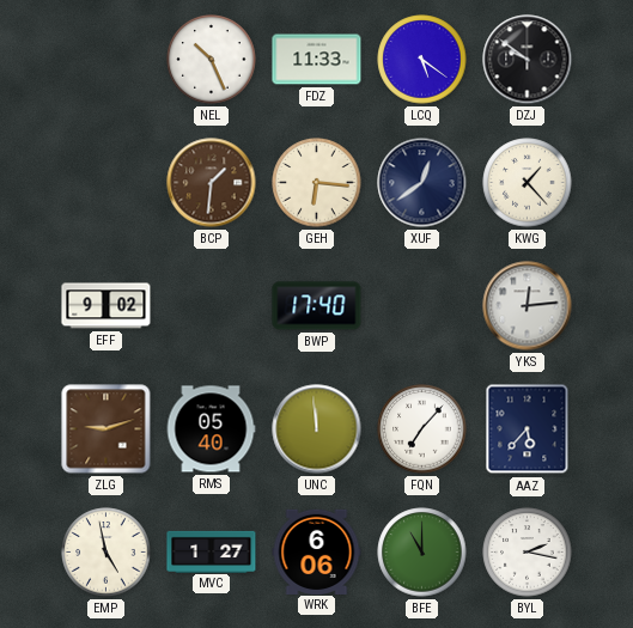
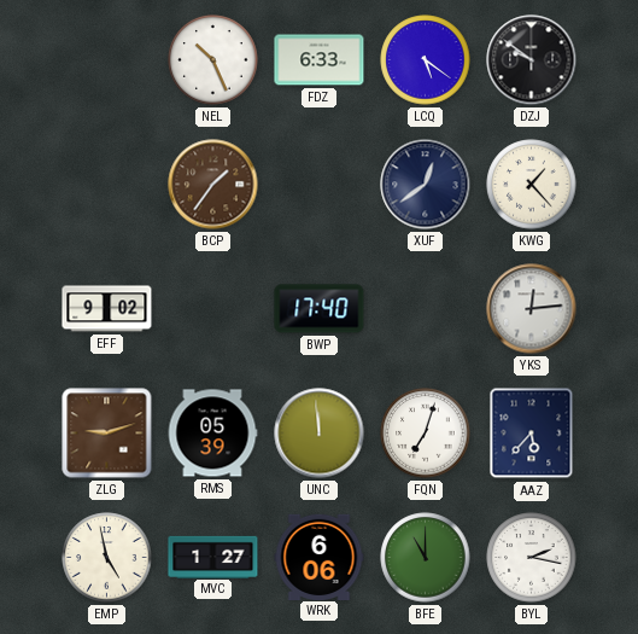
FDZ: 11:33 -> 6:33
BCP: 1:31 -> 1:36
GEH: 6:16 -> none
RMS: 05:40 -> 05:39
FQN: 7:07 -> 7:03
